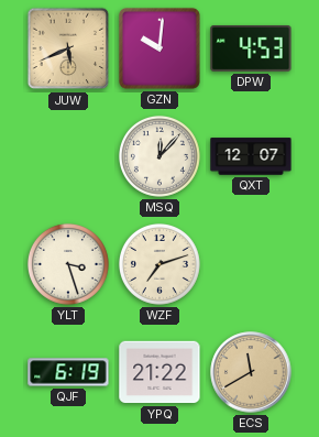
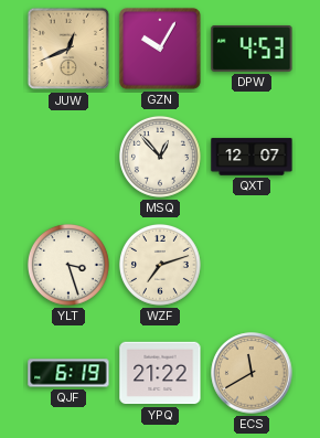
JUW: 5:41 -> 12:41
GZN: 10:01 -> 10:05
MSQ: 12:07 -> 12:53
